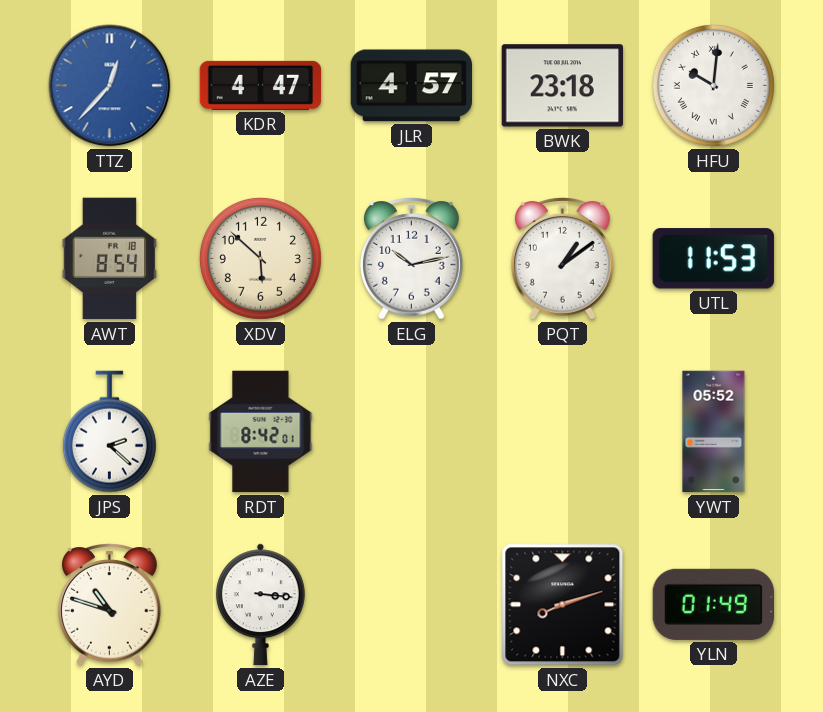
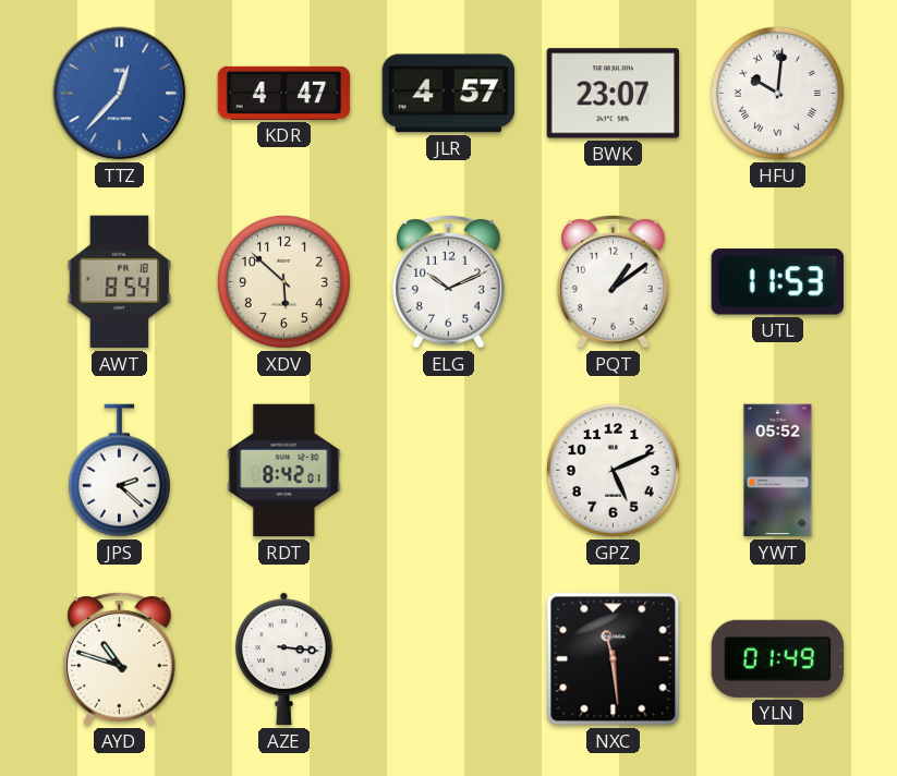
BWK: 23:18 -> 23:07
ELG: 10:13 -> 10:11
GPZ: none -> 5:11
NXC: 8:12 -> 11:29
